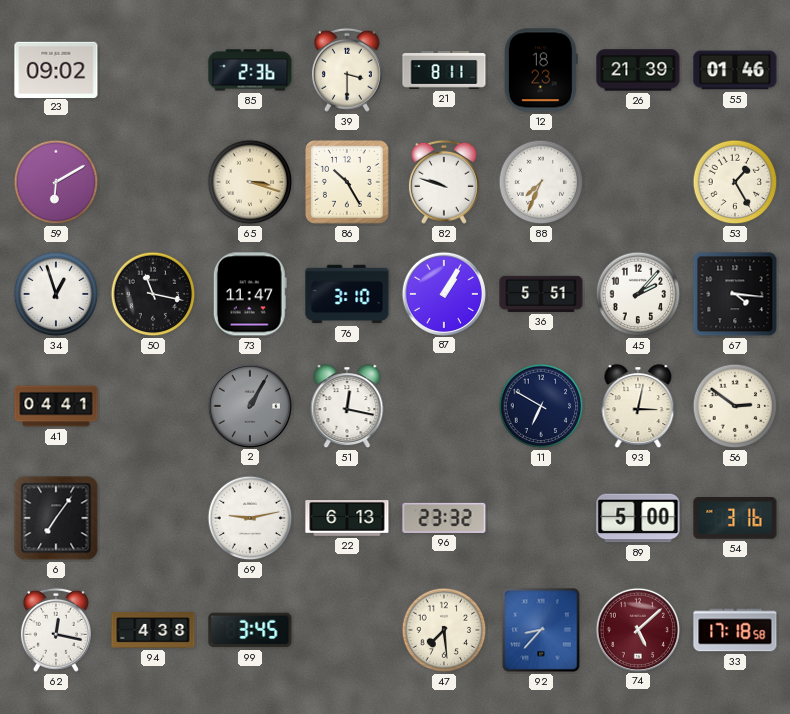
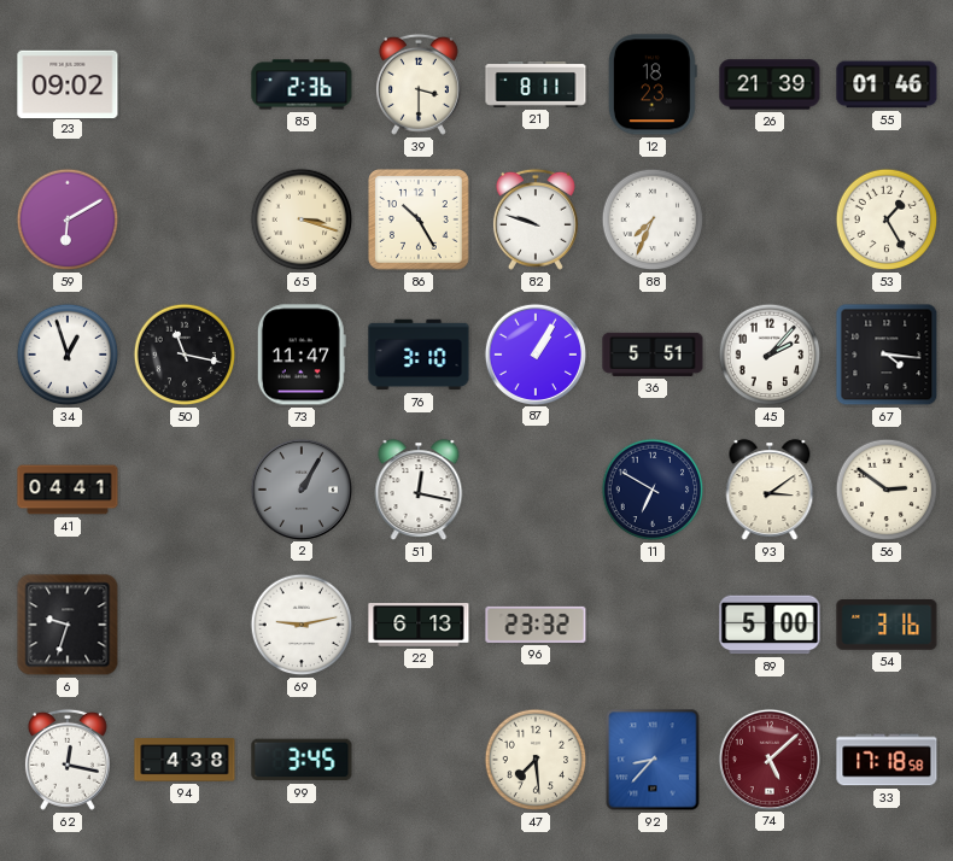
93: 3:02 -> 3:09
6: 7:06 -> 9:33
